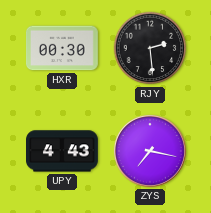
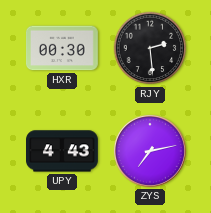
ZYS: 7:17 -> 7:13
